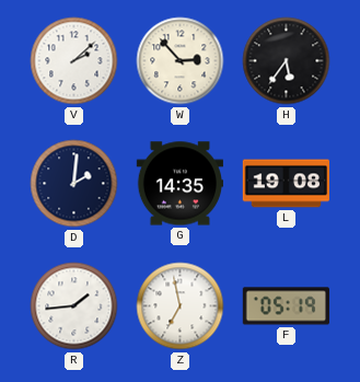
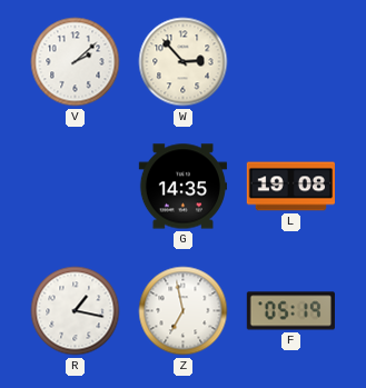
H: 5:36 -> none
D: 2:01 -> none
R: 1:44 -> 1:17
